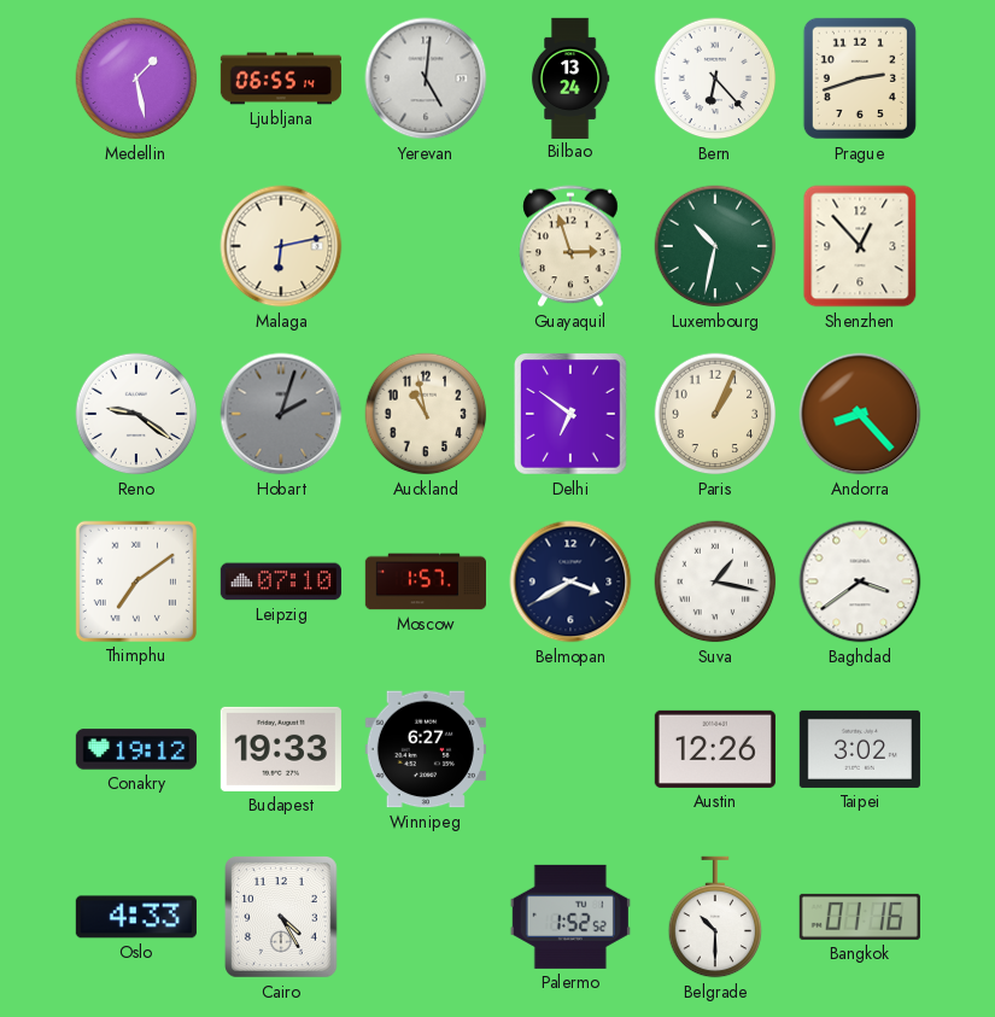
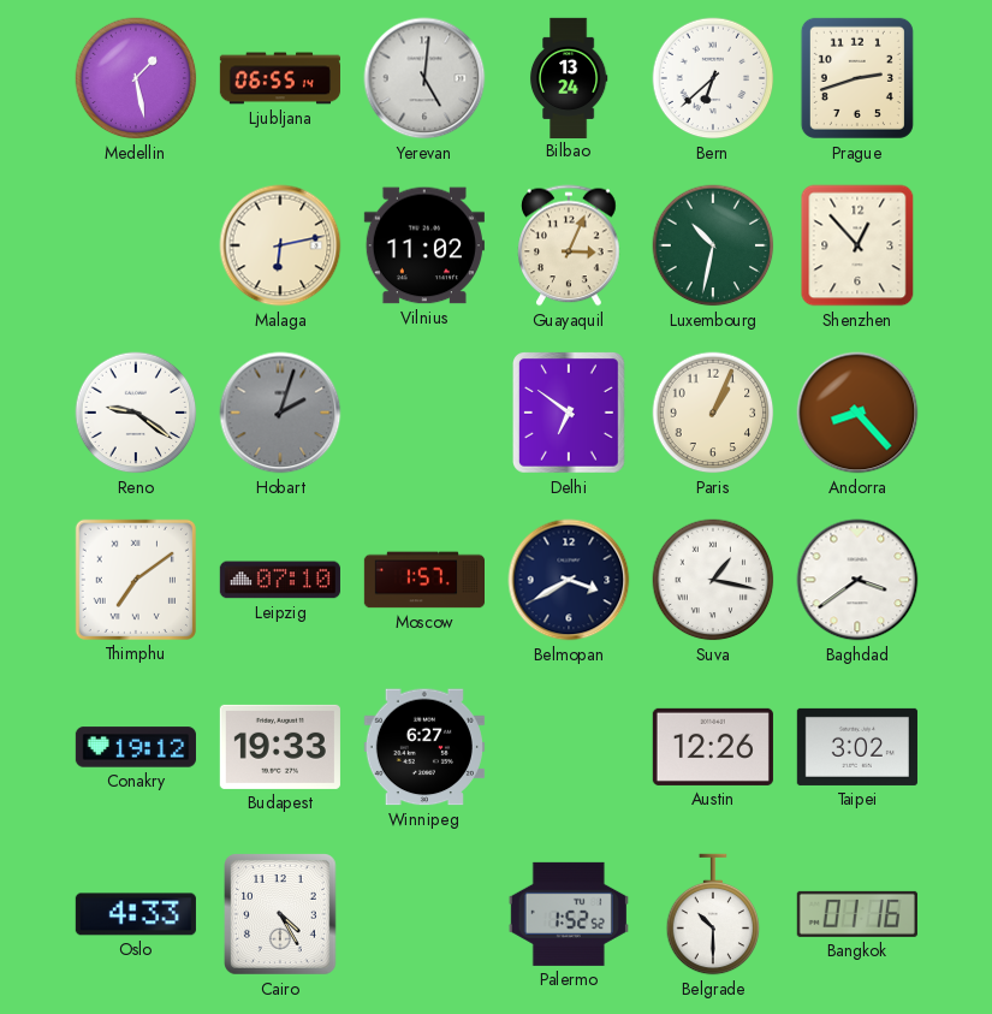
Bern: 6:23 -> 6:38
Vilnius: none -> 11:02
Guayaquil: 2:57 -> 3:04
Auckland: 10:58 -> none
